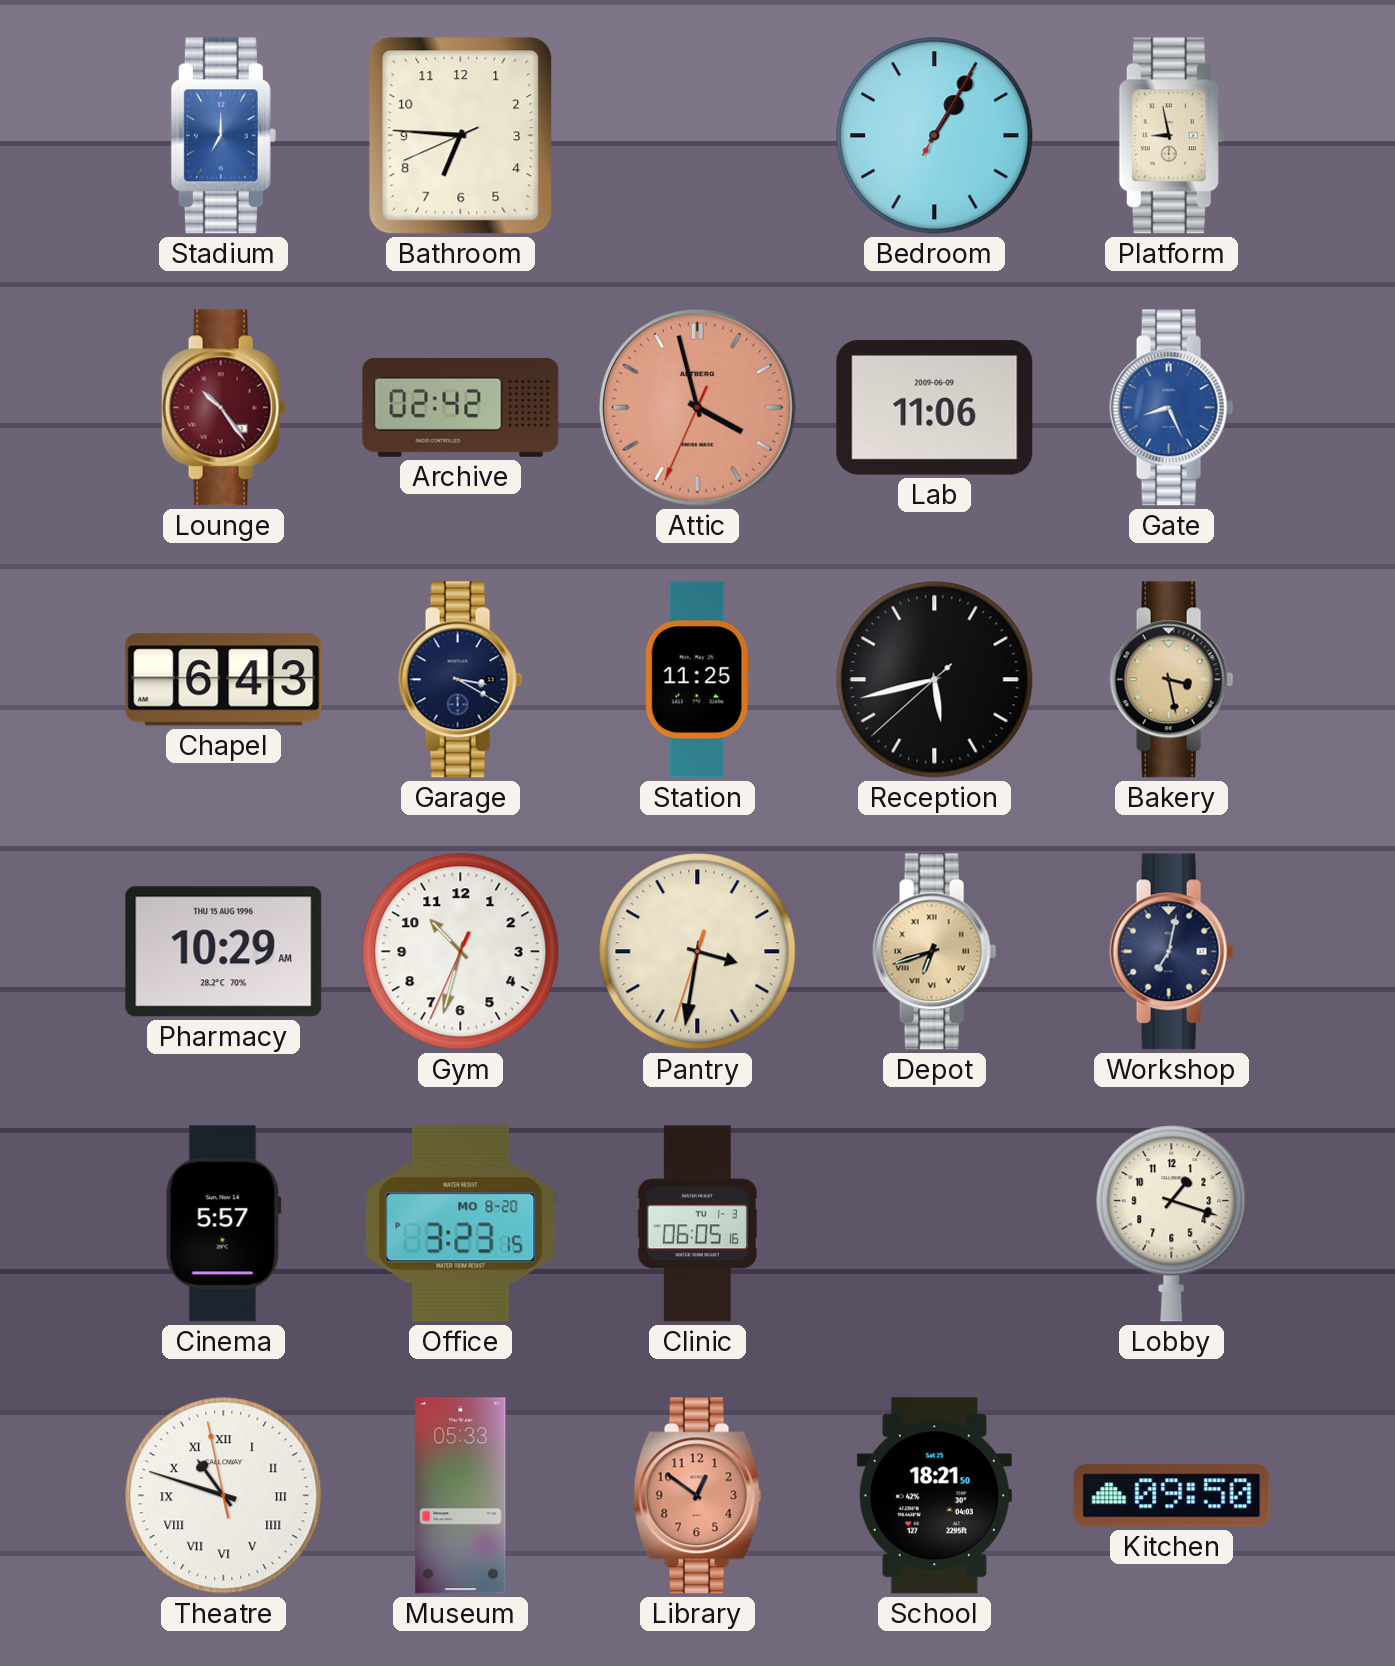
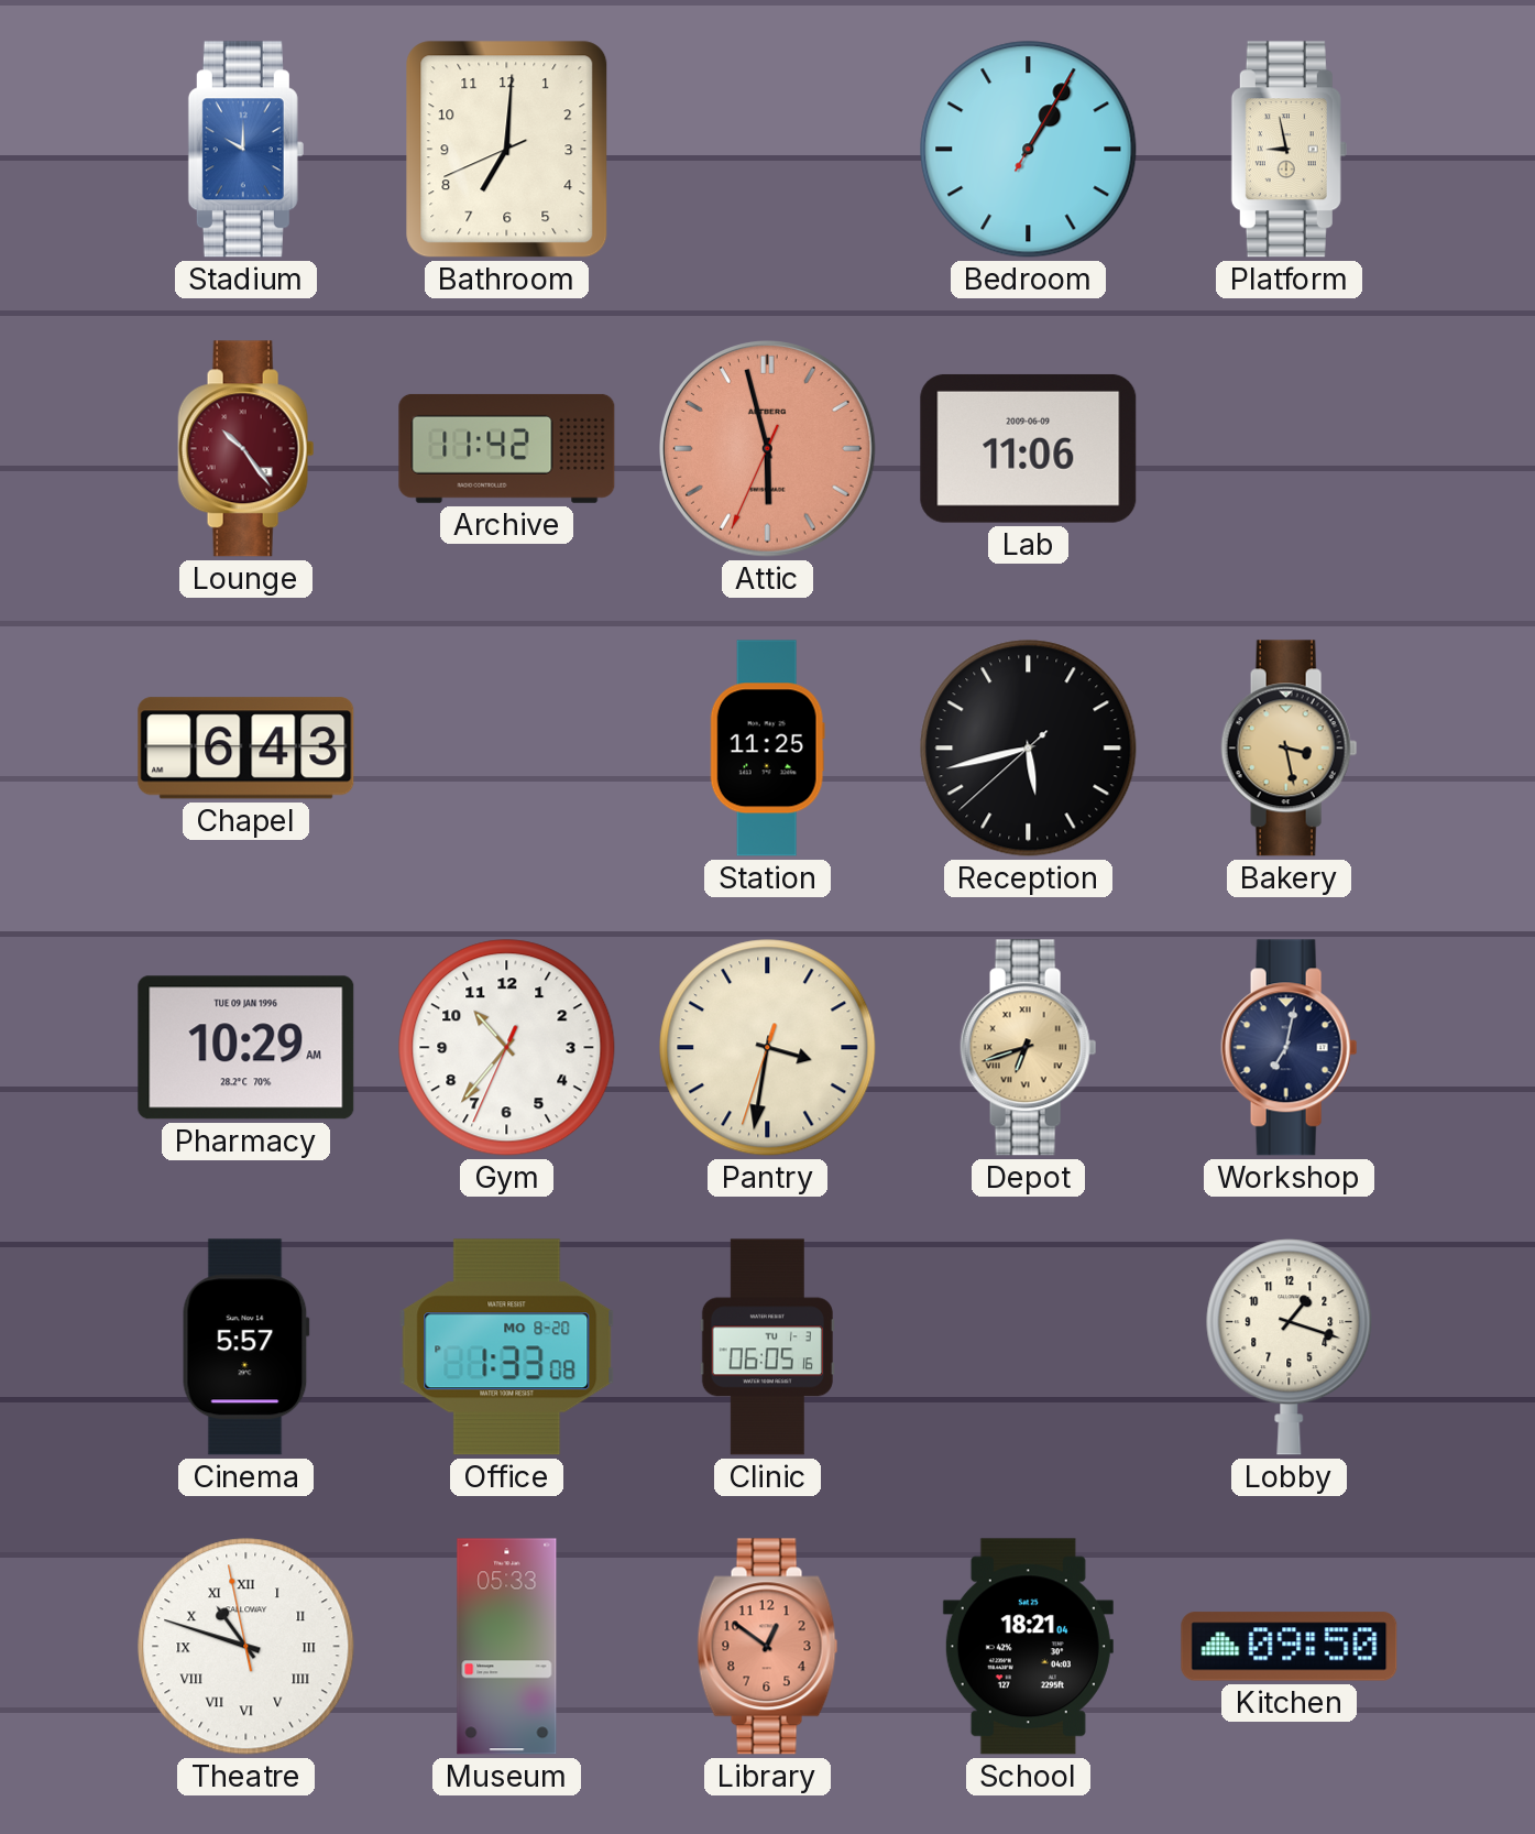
Stadium: 7:00 -> 10:00
Bathroom: 6:45 -> 7:00
Archive: 02:42 -> 11:42
Attic: 3:57 -> 5:57
Gate: 8:26 -> none
Garage: 3:20 -> none
Pharmacy date: THU 15 AUG 1996 -> TUE 09 JAN 1996
Gym: 10:32 -> 10:36
Office: 3:23 -> 1:33
School: 18:21:50 -> 18:21:04
